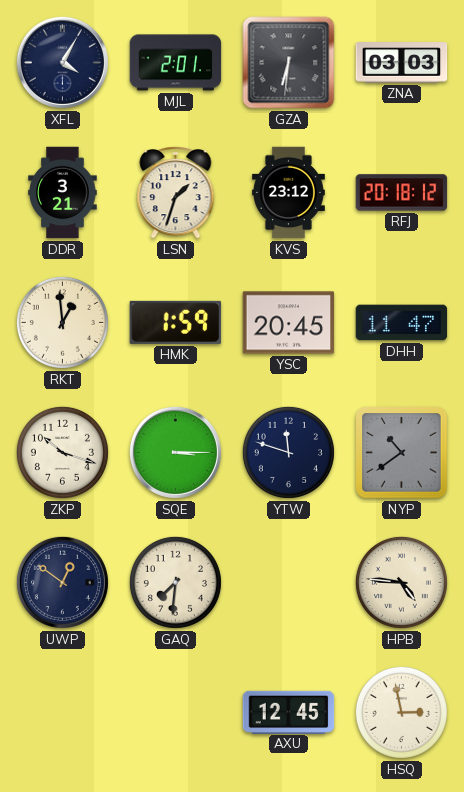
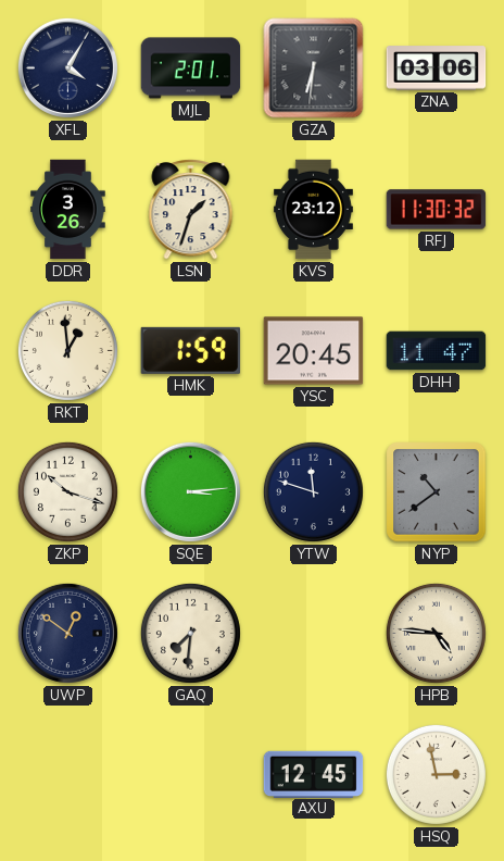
ZNA: 03:03 -> 03:06
DDR: 3:21 -> 3:26
RFJ: 20:18 -> 11:30
SQE: 3:15 -> 3:14
